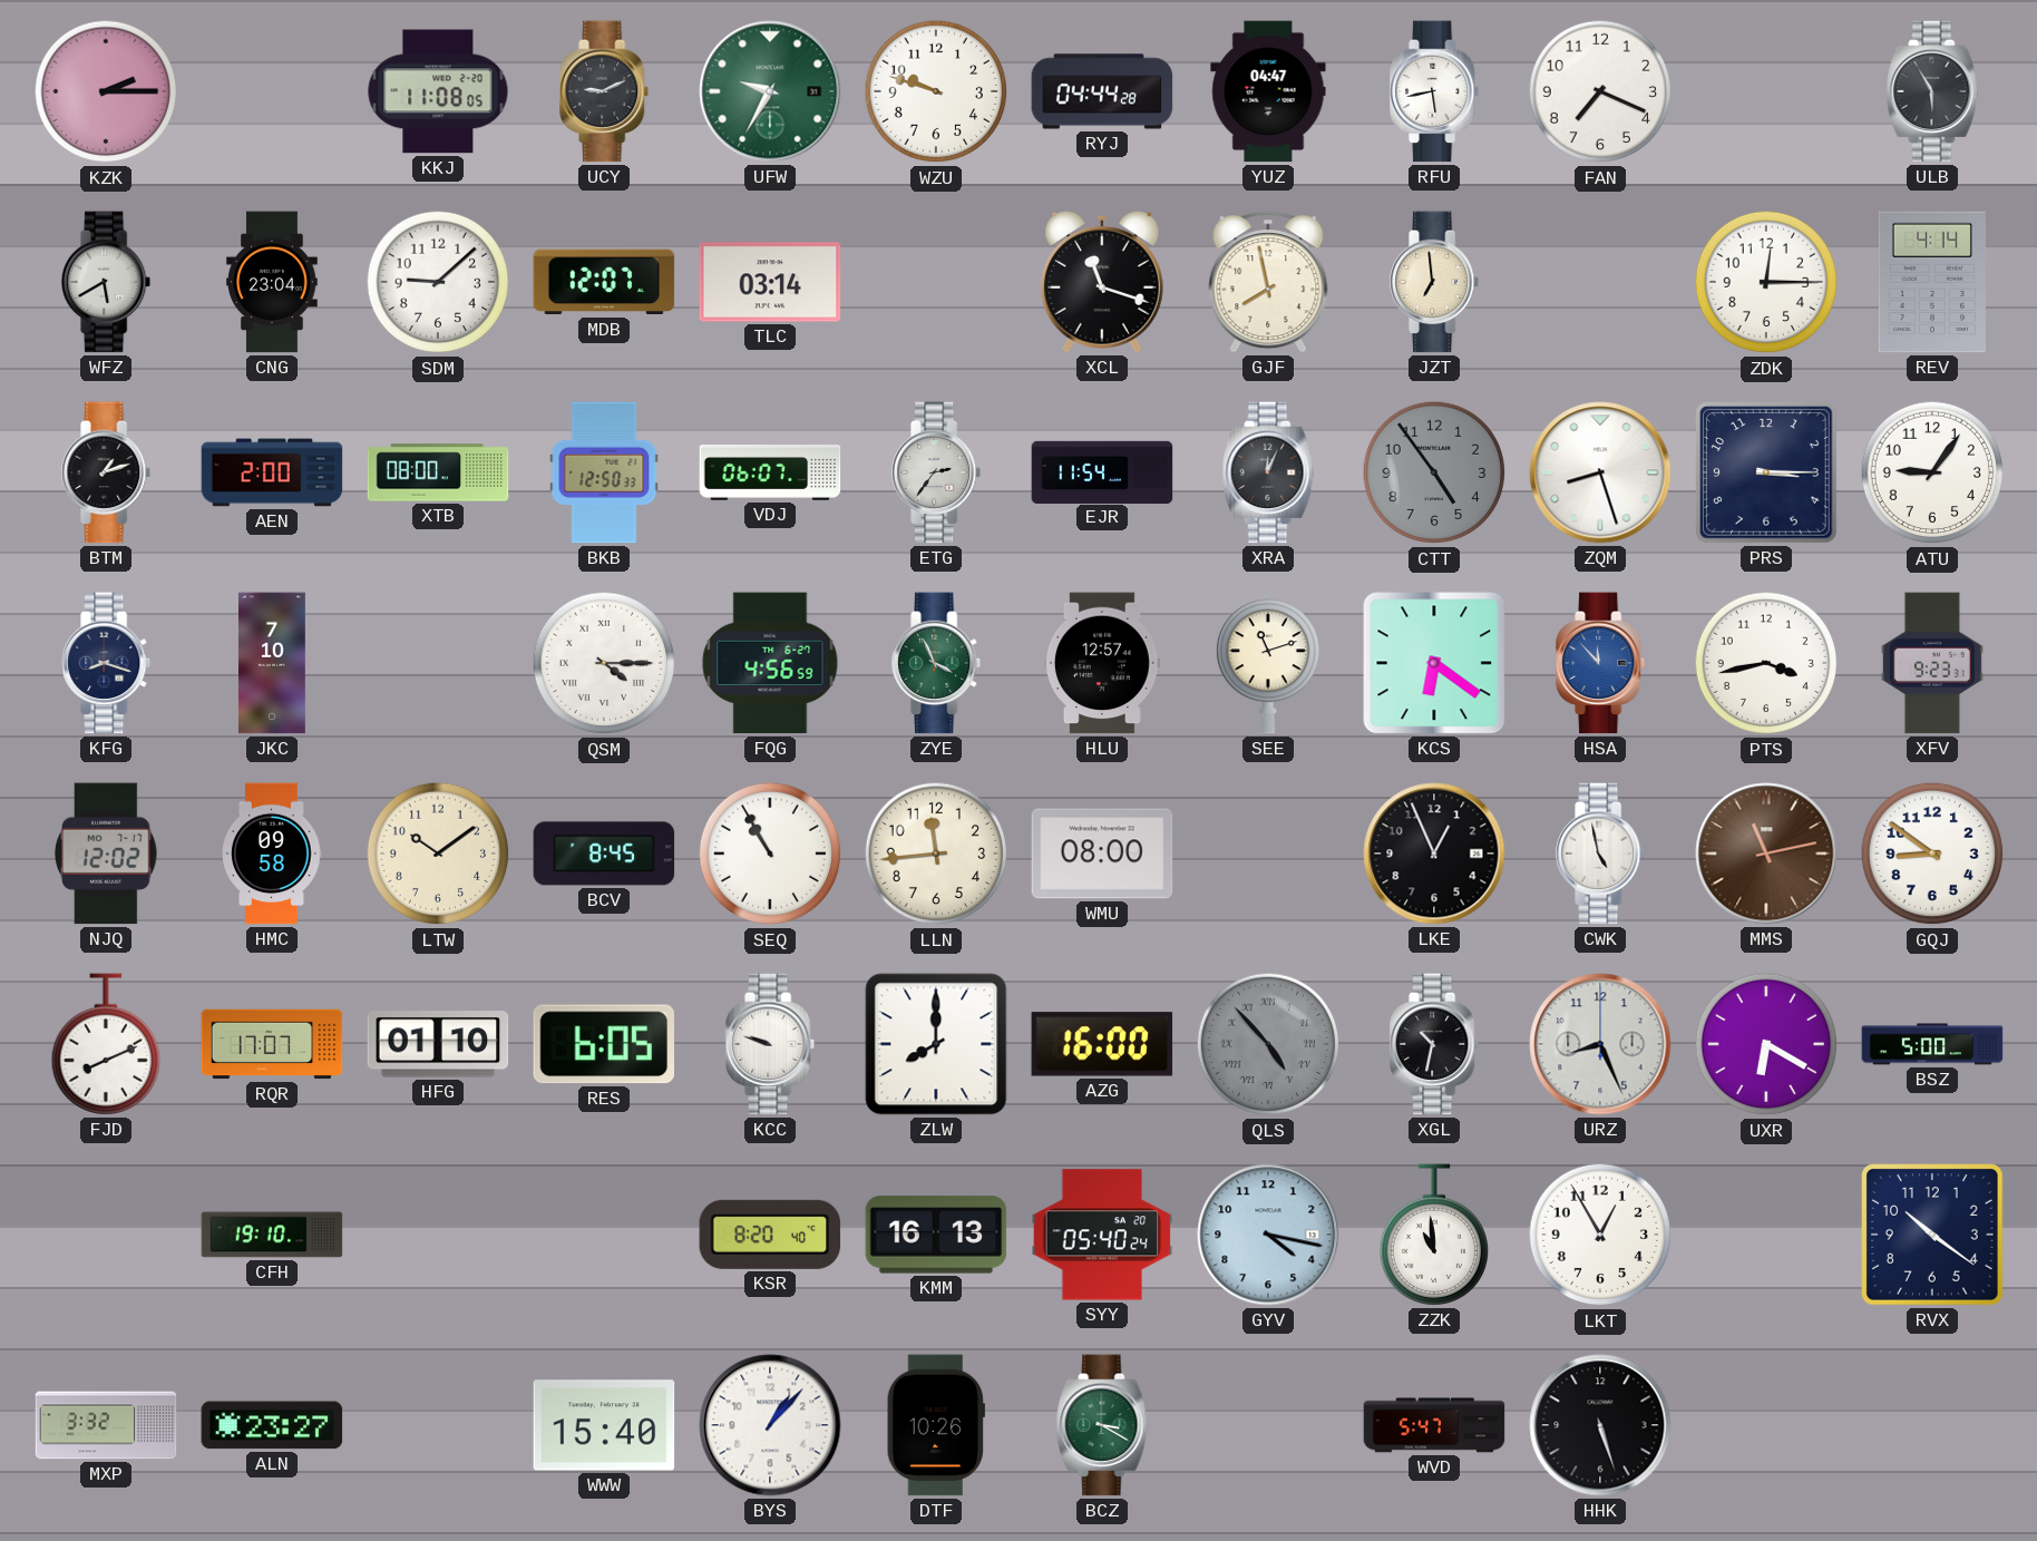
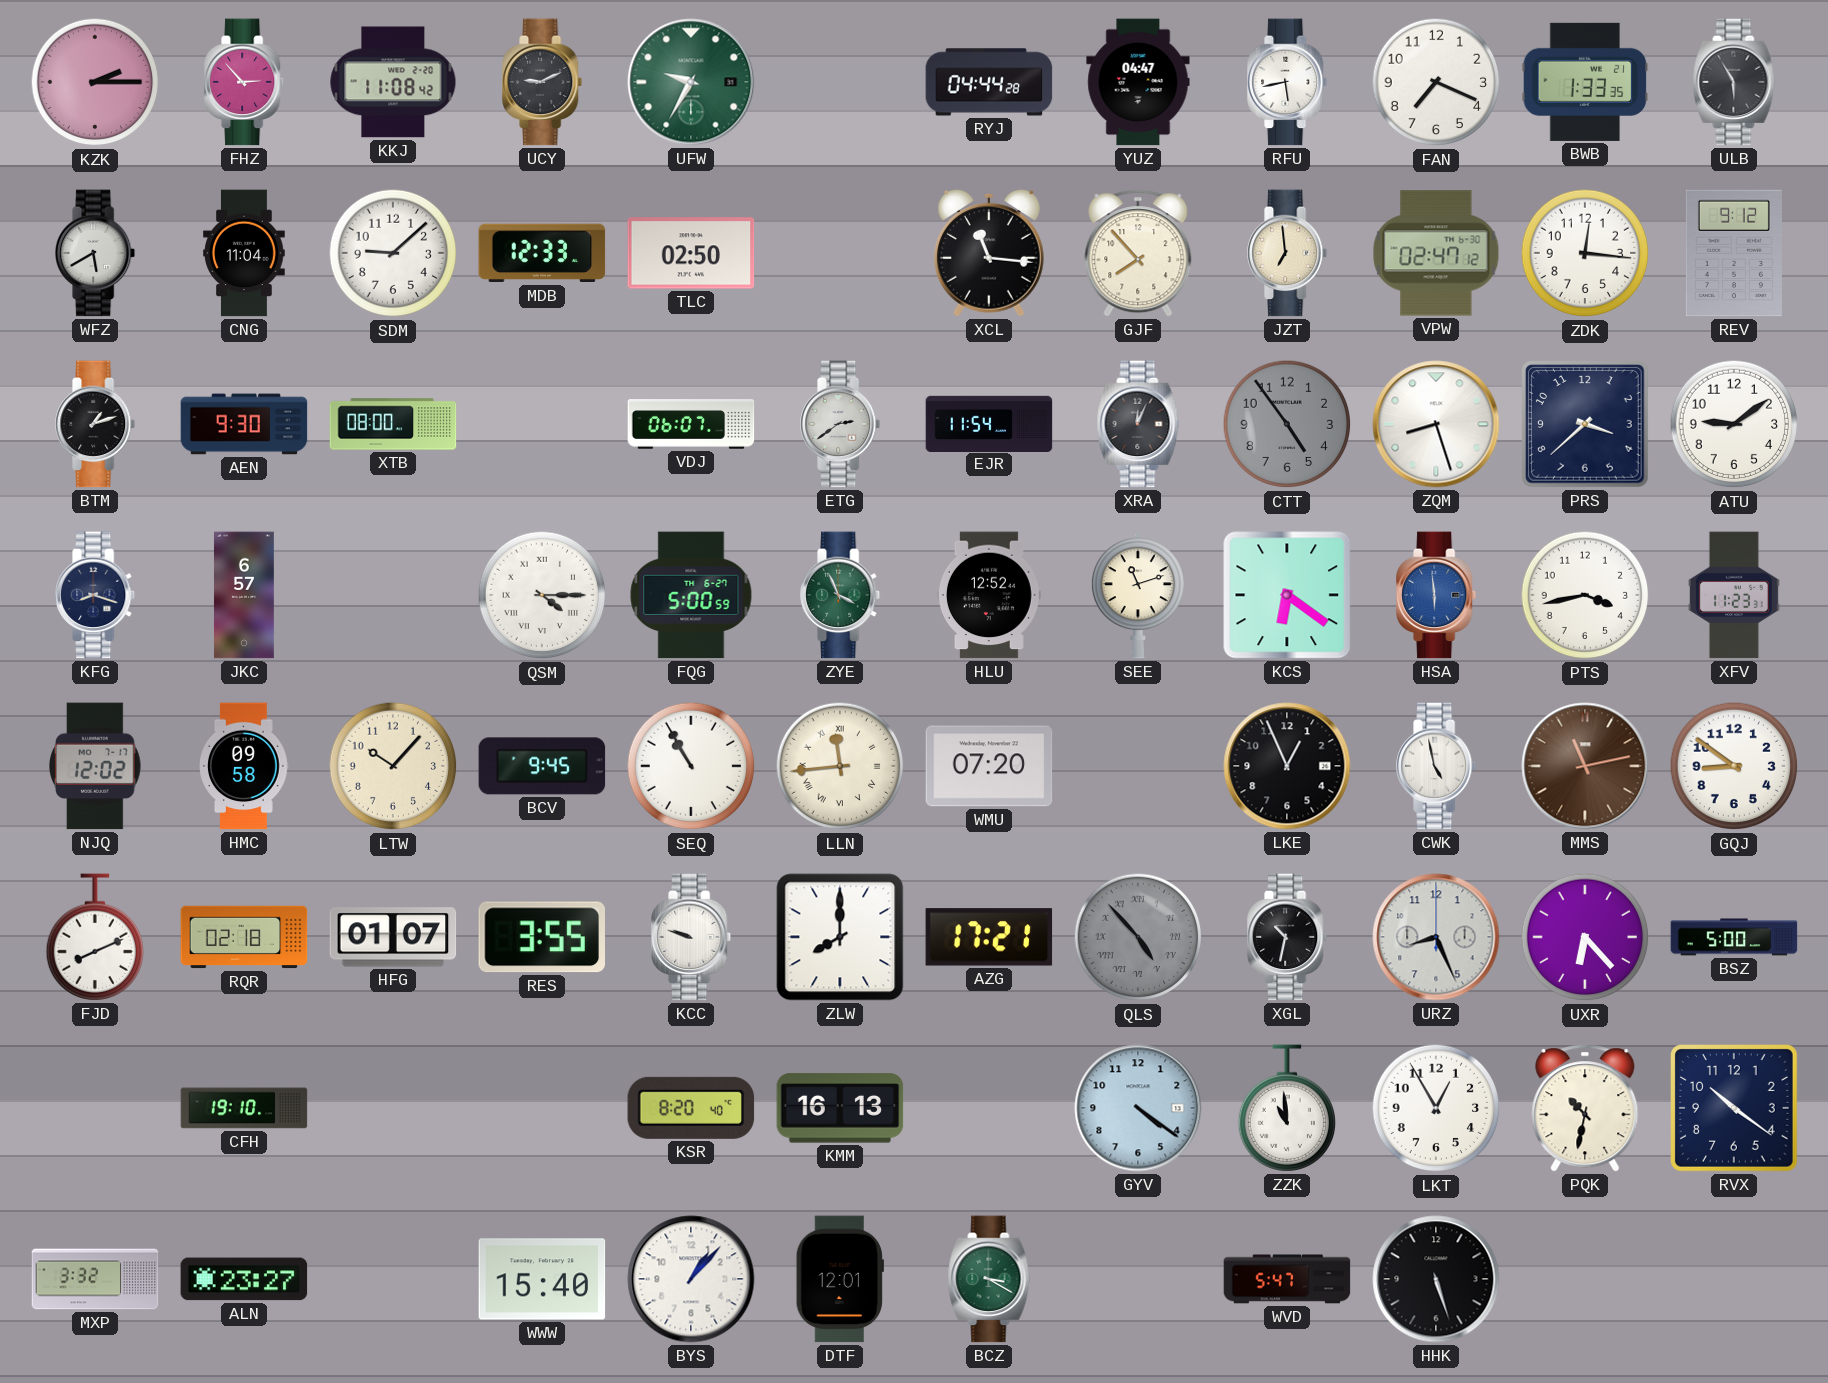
FHZ: none -> 2:53
KKJ: 11:08:05 -> 11:08:42
WZU: 9:48 -> none
BWB: none -> 1:33
CNG: 23:04 -> 11:04
MDB: 12:07 -> 12:33
TLC: 03:14 -> 02:50
XCL: 11:18 -> 11:16
GJF: 7:58 -> 7:53
VPW: none -> 02:47
ZDK: 12:15 -> 12:16
REV: 4:14 -> 9:12
AEN: 2:00 -> 9:30
BKB: 12:50 -> none
ETG: 2:36 -> 2:39
PRS: 3:15 -> 3:38
ATU: 9:06 -> 9:09
JKC: 7:10 -> 6:57
FQG: 4:56 -> 5:00
HLU: 12:57 -> 12:52
HSA: 11:53 -> 5:59
XFV: 9:23 -> 11:23
LTW: 10:09 -> 10:07
BCV: 8:45 -> 9:45
LLN numerals: Arabic -> Roman
WMU: 08:00 -> 07:20
RQR: 17:07 -> 02:18
HFG: 01:10 -> 01:07
RES: 6:05 -> 3:55
AZG: 16:00 -> 17:21
UXR: 6:20 -> 6:23
SYY: 05:40 -> none
GYV: 4:17 -> 4:21
PQK: none -> 10:32
DTF: 10:26 -> 12:01
